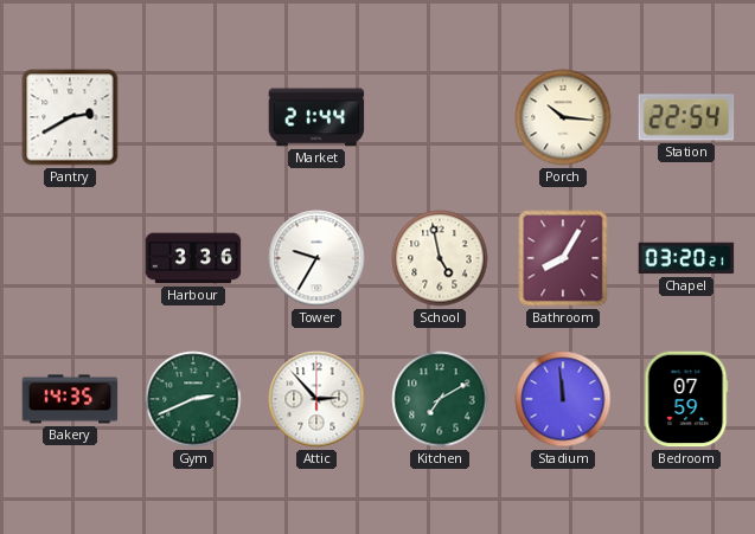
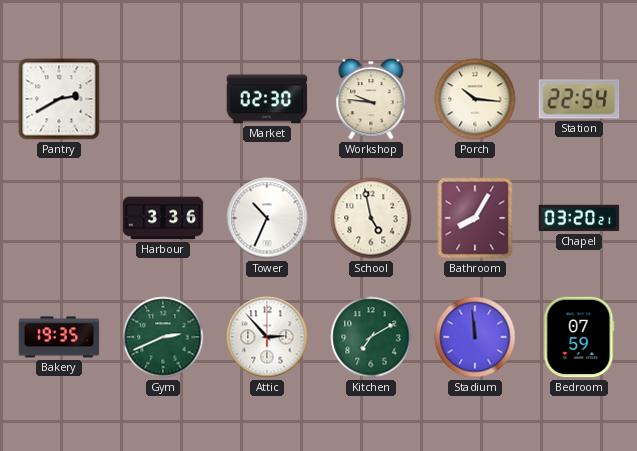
Market: 21:44 -> 02:30
Workshop: none -> 9:46
Tower: 9:35 -> 10:34
Bakery: 14:35 -> 19:35
